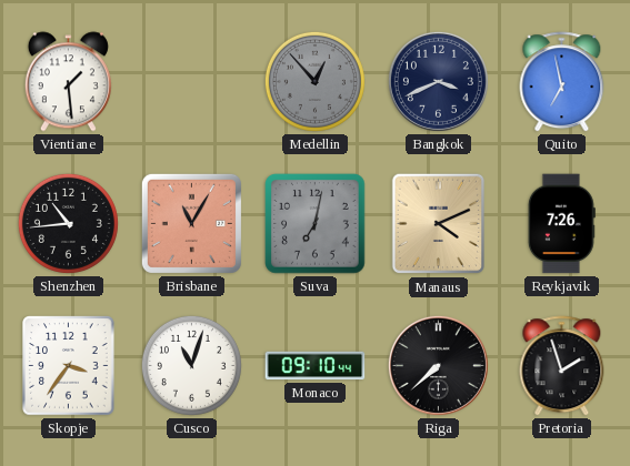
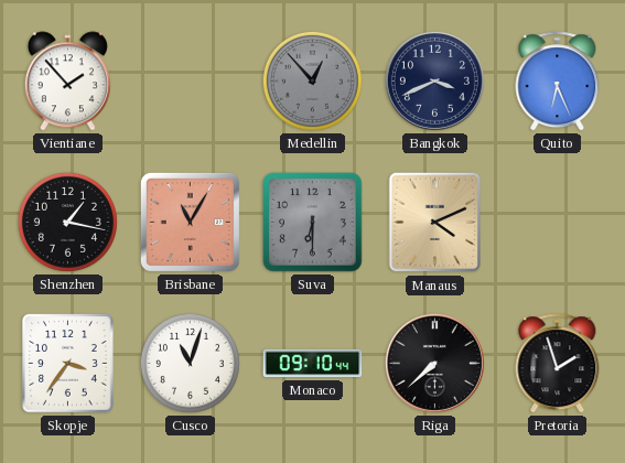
Vientiane: 1:29 -> 1:53
Quito: 6:58 -> 6:26
Shenzhen: 10:44 -> 1:17
Suva: 7:02 -> 6:30
Reykjavik: 7:26 -> none
